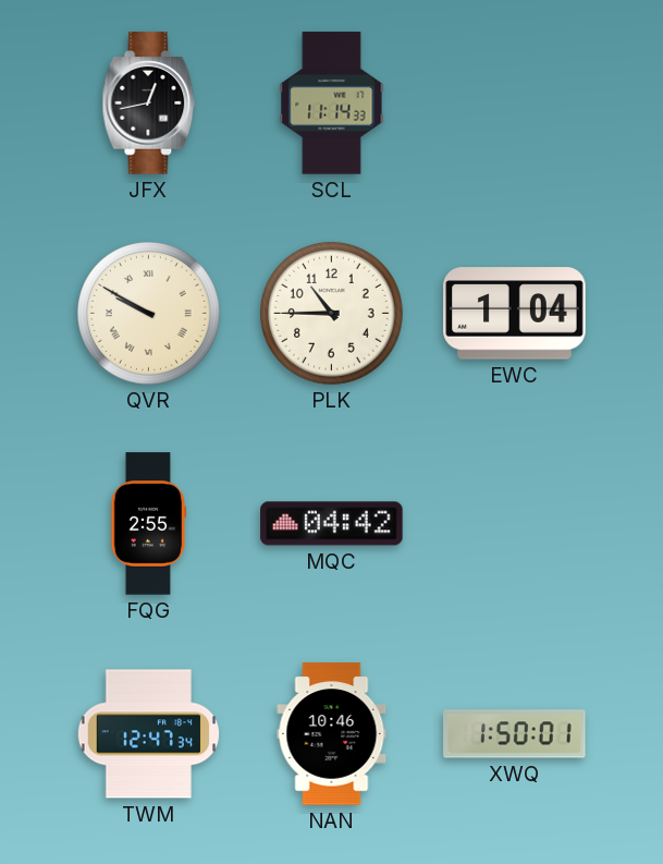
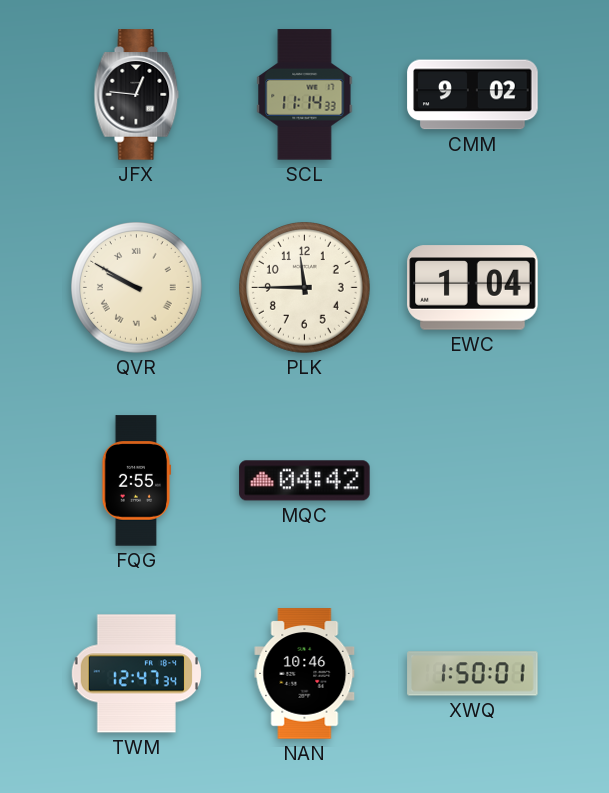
JFX: 12:43 -> 12:46
CMM: none -> 9:02
PLK: 10:45 -> 11:45
